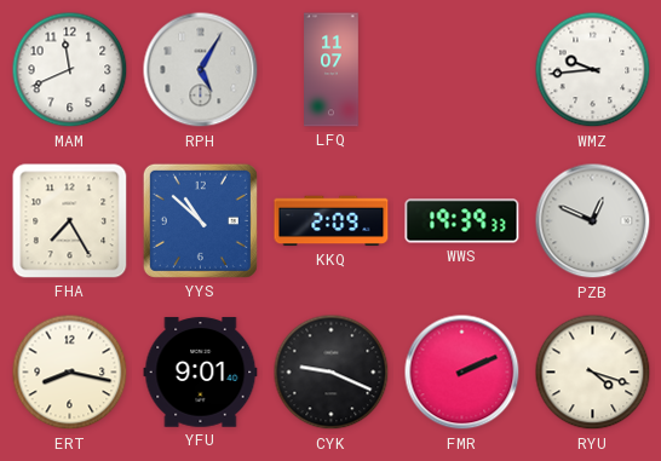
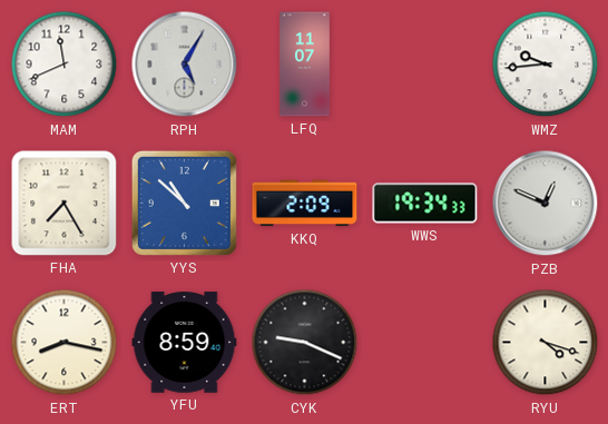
WWS: 19:39 -> 19:34
YFU: 9:01 -> 8:59
FMR: 2:11 -> none
